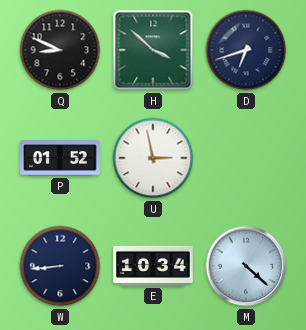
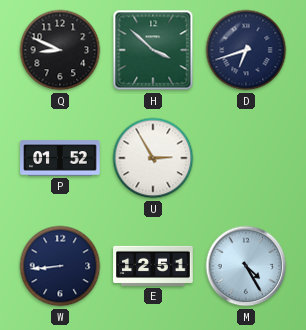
U: 2:58 -> 2:55
E: 10:34 -> 12:51
M: 4:22 -> 4:25
